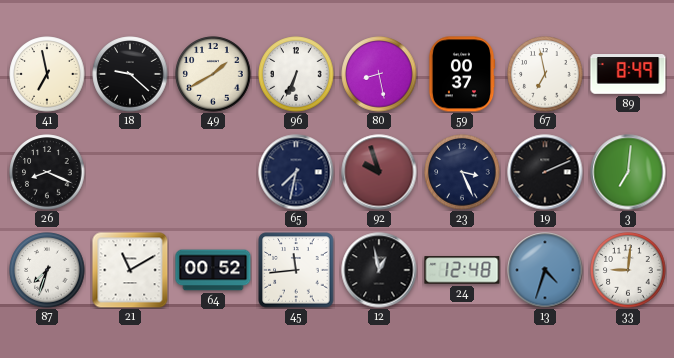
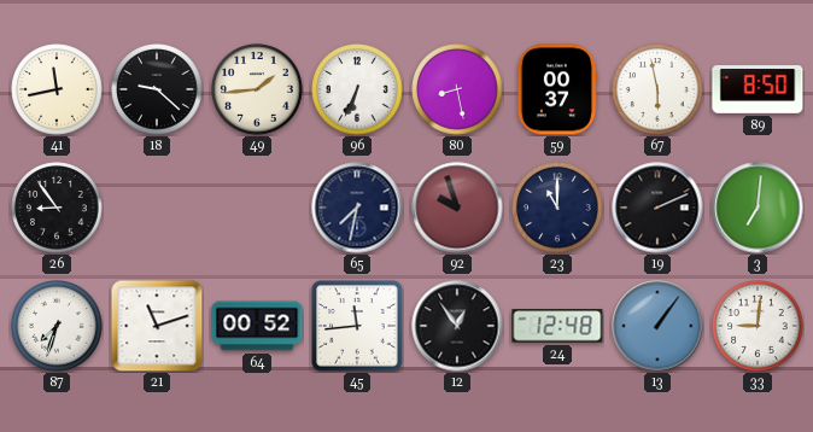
41: 6:58 -> 11:43
49: 1:40 -> 1:44
67: 6:58 -> 5:58
89: 8:49 -> 8:50
26: 8:19 -> 8:54
23: 3:26 -> 11:00
21: 11:10 -> 11:12
12: 12:58 -> 12:54
13: 4:33 -> 1:06
